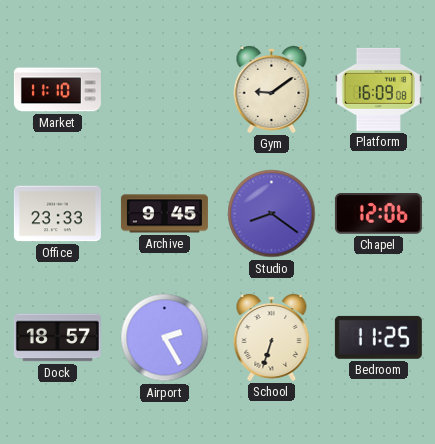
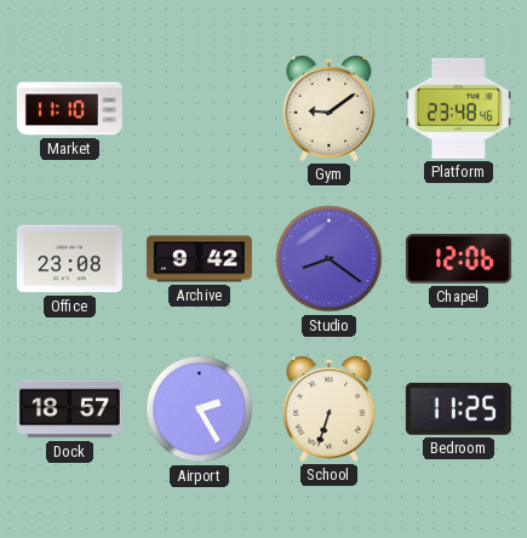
Platform: 16:09 -> 23:48
Office: 23:33 -> 23:08
Archive: 9:45 -> 9:42
